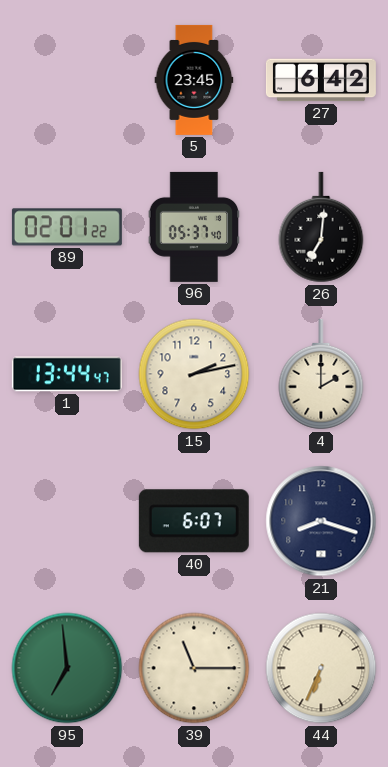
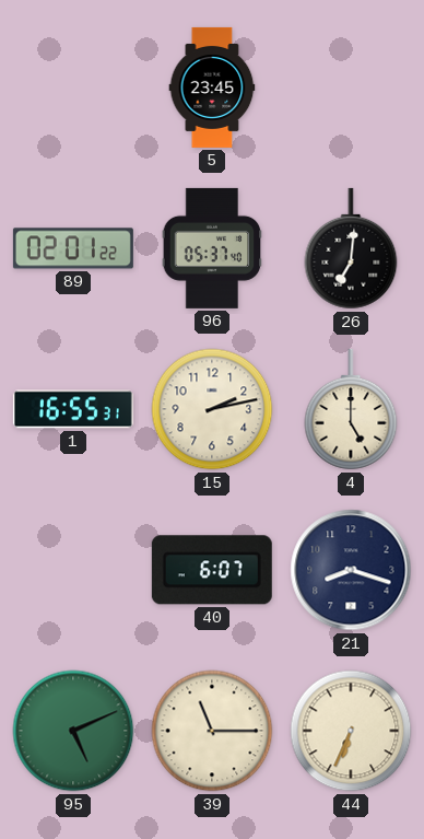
27: 6:42 -> none
1: 13:44 -> 16:55
4: 2:00 -> 5:00
95: 6:59 -> 5:11
